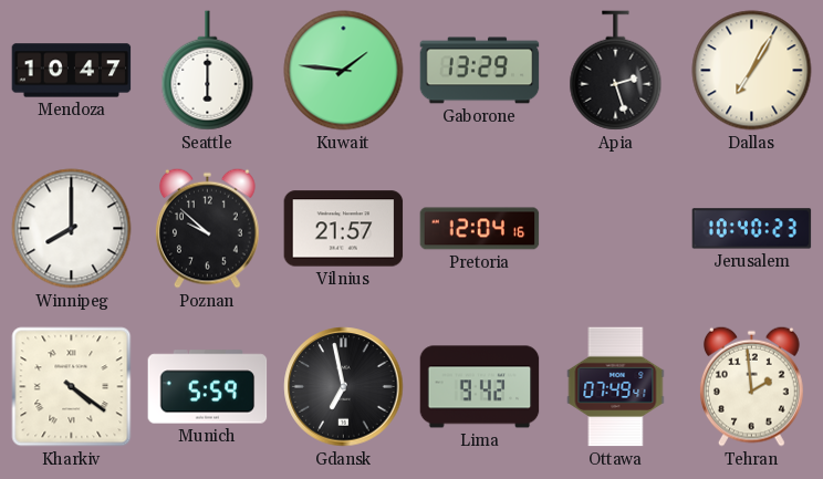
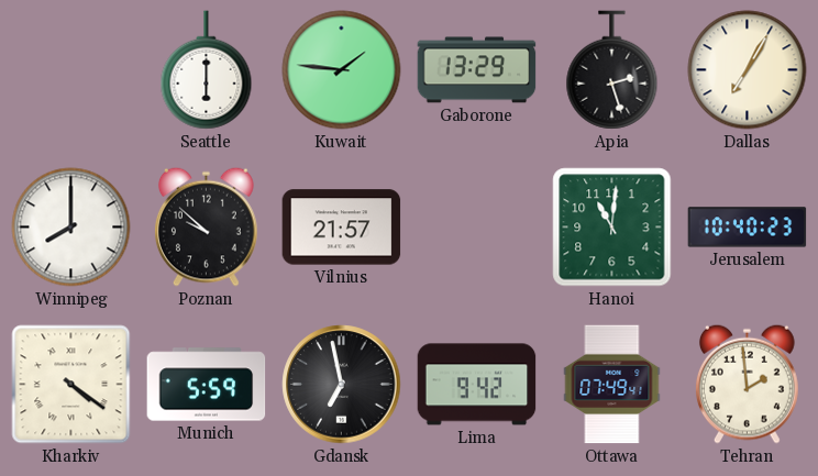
Mendoza: 10:47 -> none
Pretoria: 12:04 -> none
Hanoi: none -> 11:01
